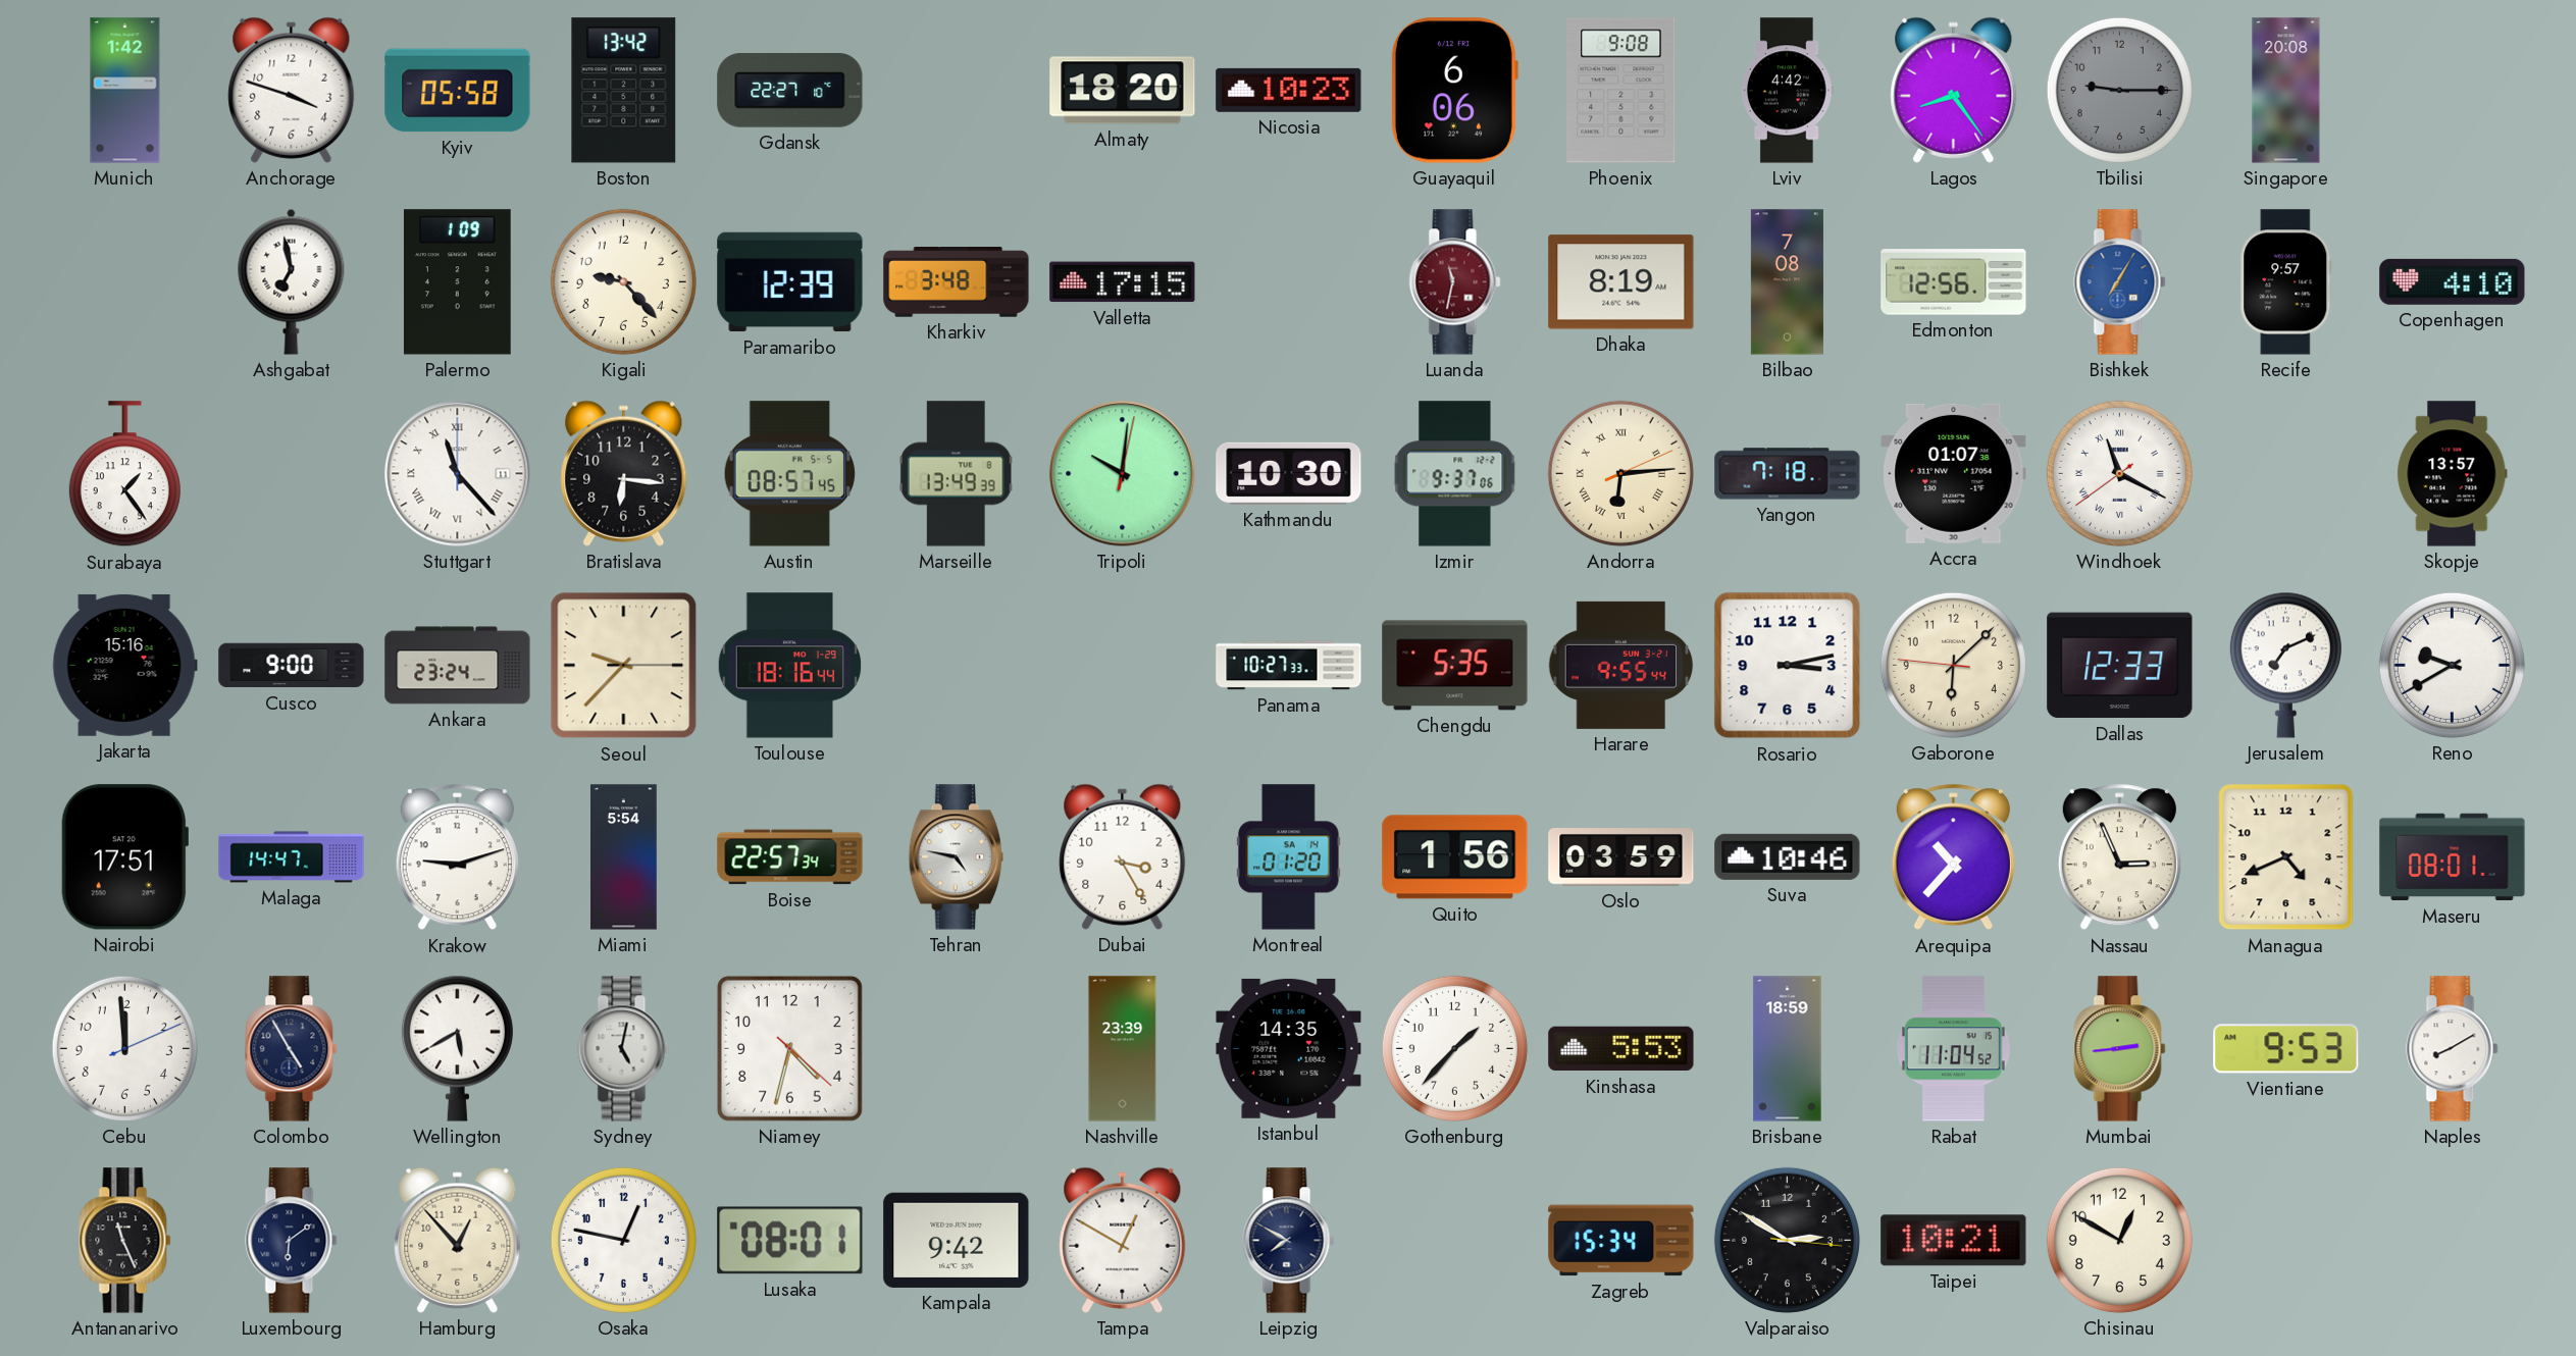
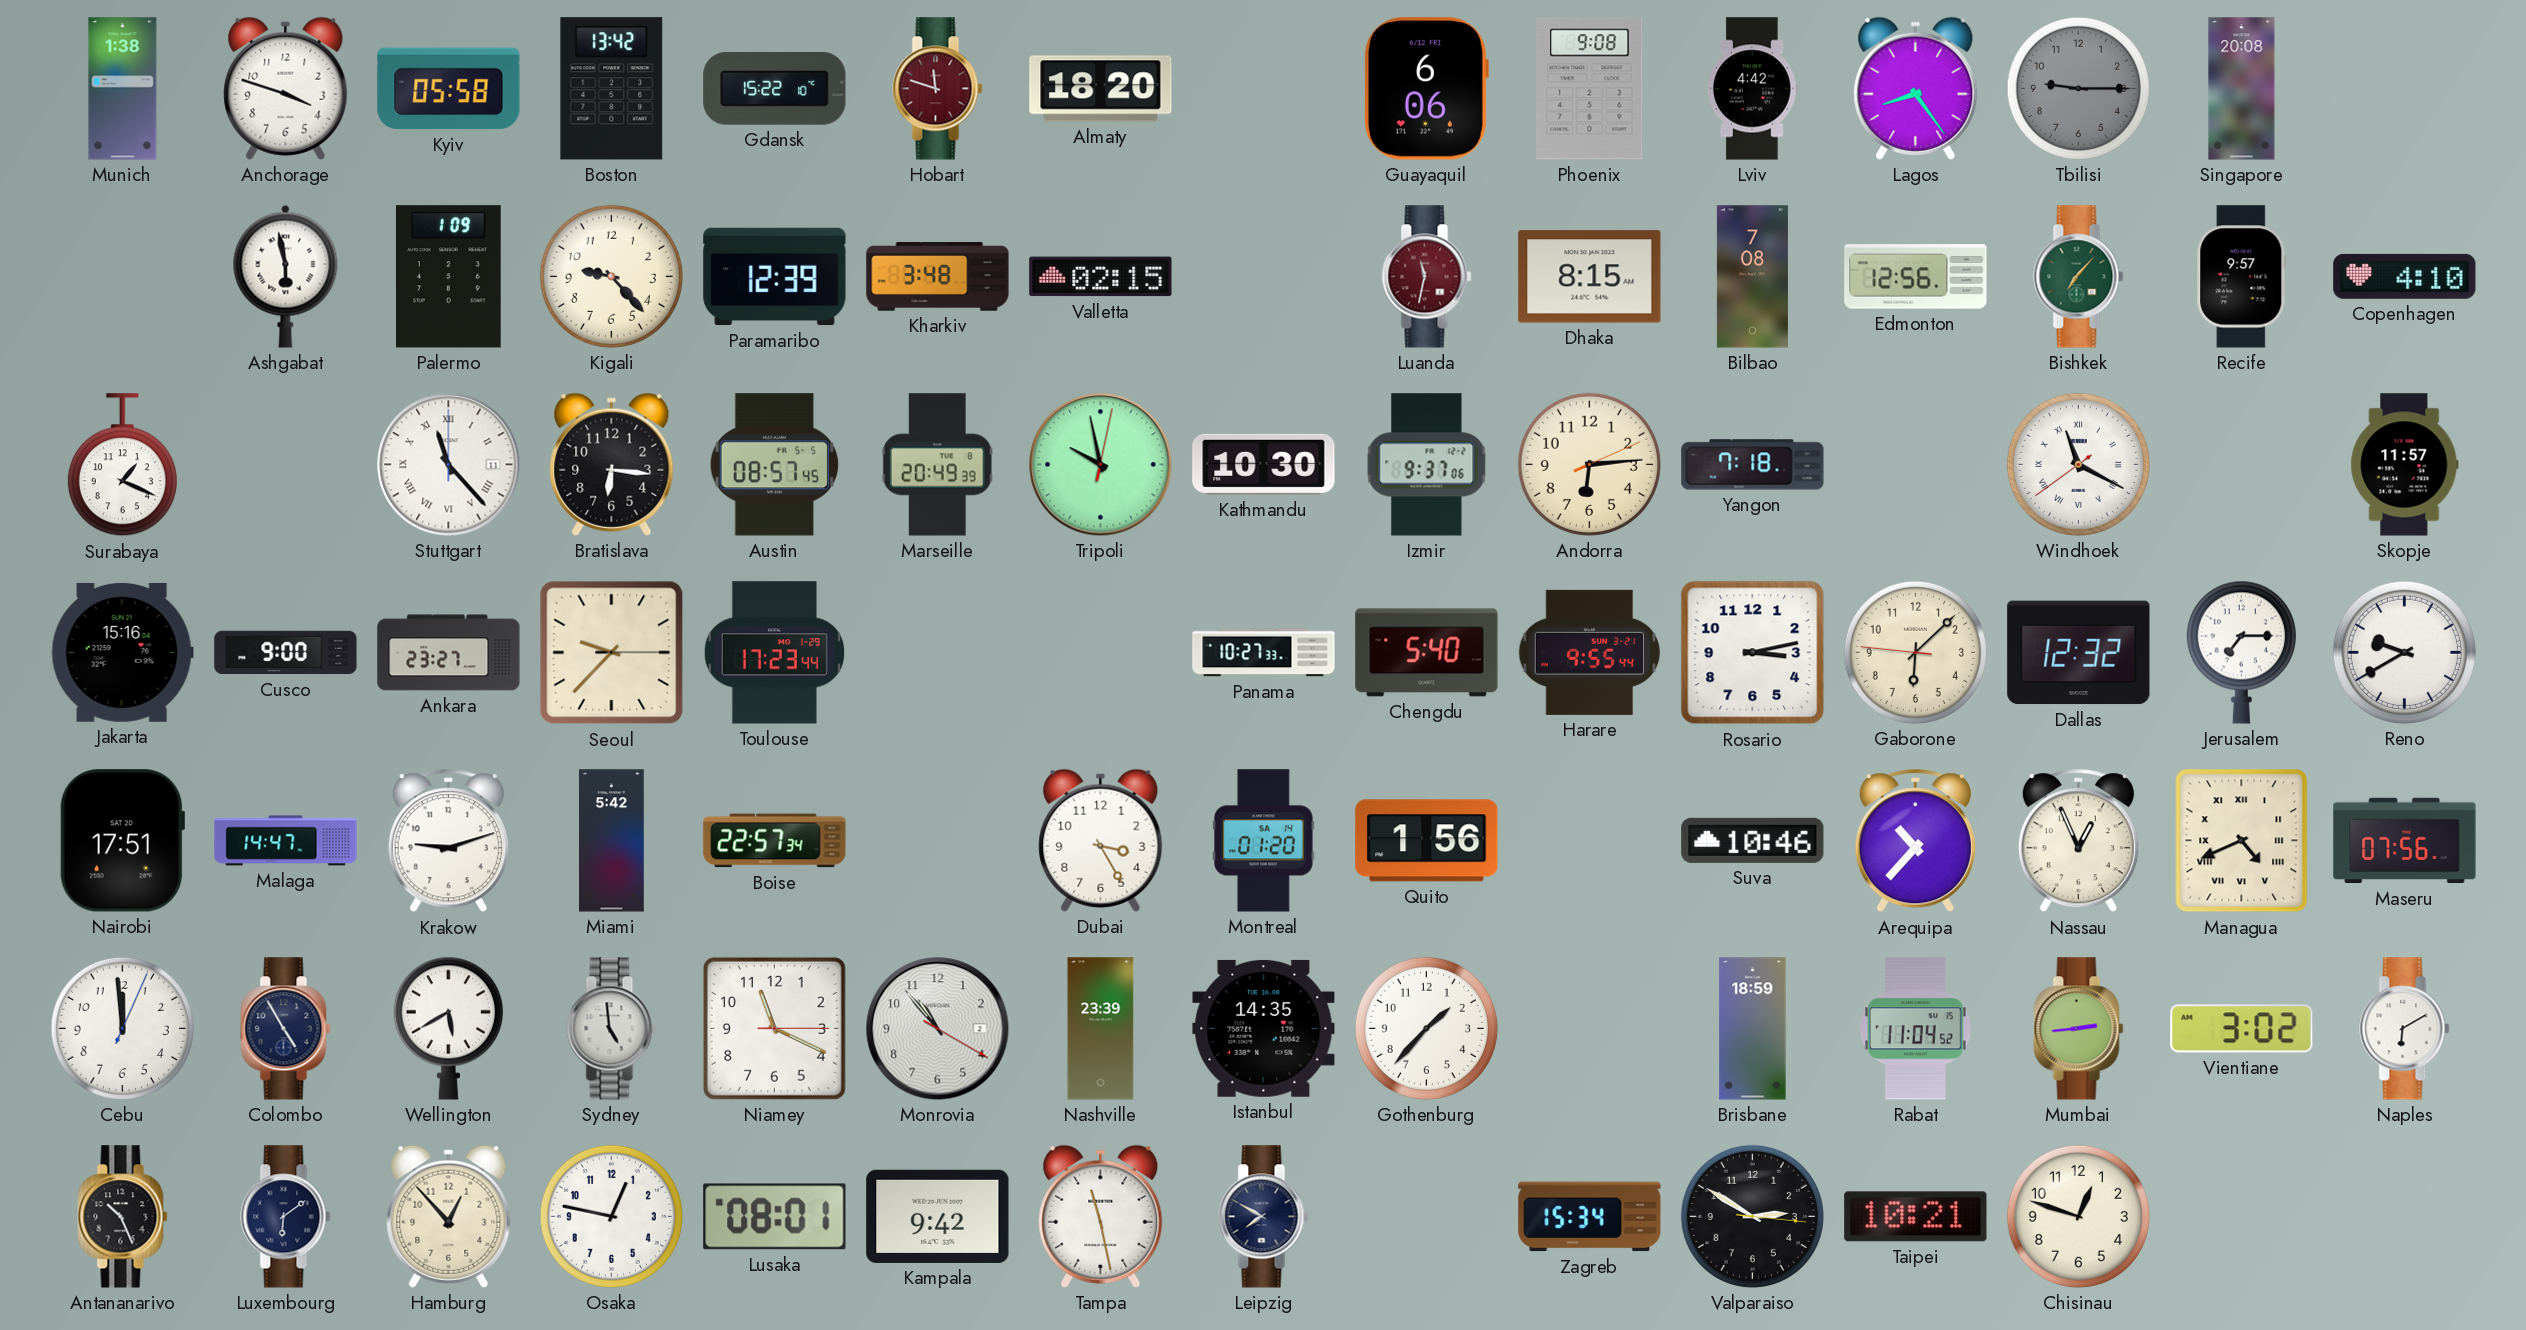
Munich: 1:42 -> 1:38
Gdansk: 22:27 -> 15:22
Hobart: none -> 11:48
Nicosia: 10:23 -> none
Ashgabat: 6:58 -> 5:58
Valletta: 17:15 -> 02:15
Dhaka: 8:19 -> 8:15
Bishkek: 7:05 -> 7:07
Bishkek dial: blue -> green
Surabaya: 1:24 -> 1:19
Marseille: 13:49 -> 20:49
Tripoli: 10:01 -> 9:58
Andorra numerals: Roman -> Arabic
Accra: 01:07 -> none
Skopje: 13:57 -> 11:57
Ankara: 23:24 -> 23:27
Toulouse: 18:16 -> 17:23
Chengdu: 5:35 -> 5:40
Dallas: 12:33 -> 12:32
Jerusalem: 7:11 -> 7:15
Miami: 5:54 -> 5:42
Tehran: 4:47 -> none
Oslo: 03:59 -> none
Nassau: 2:56 -> 12:56
Managua numerals: Arabic -> Roman
Maseru: 08:01 -> 07:56
Cebu: 11:59:11 -> 11:59:04
Sydney: 5:02 -> 4:59
Niamey: 4:32 -> 11:19
Monrovia: none -> 10:53
Kinshasa: 5:53 -> none
Vientiane: 9:53 -> 3:02
Naples: 8:10 -> 6:10
Antananarivo: 11:26 -> 10:26
Tampa: 12:50 -> 11:28
Chisinau: 12:50 -> 12:48
